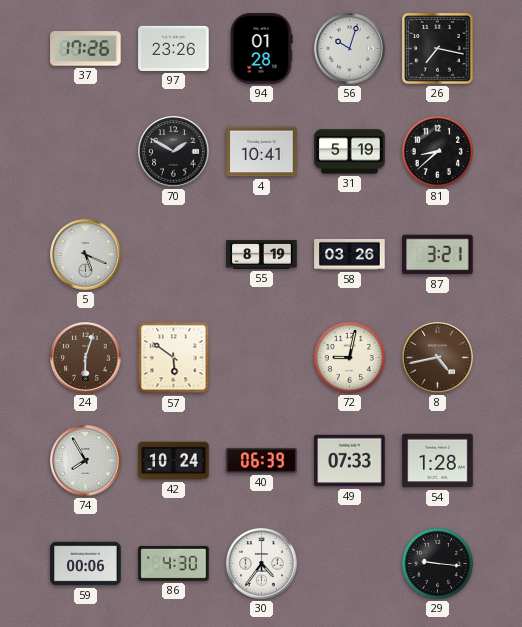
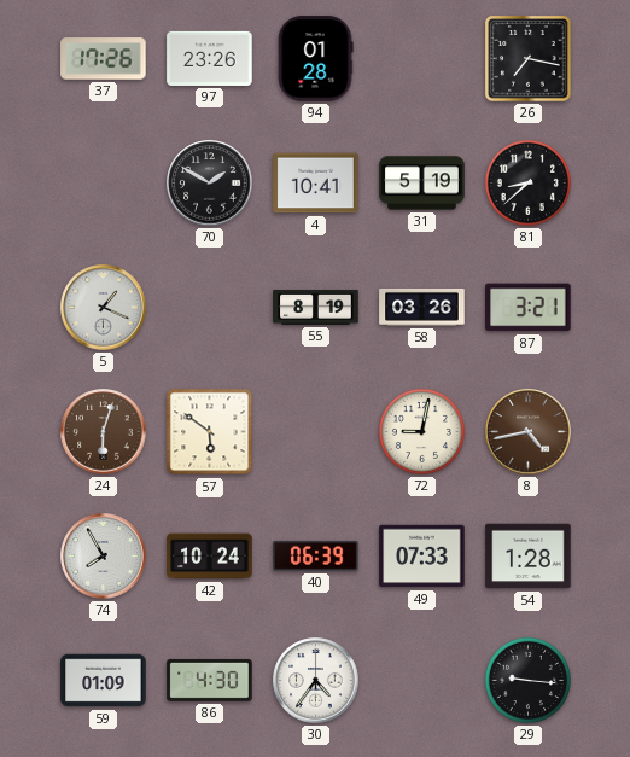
56: 10:03 -> none
5: 5:19 -> 1:19
59: 00:06 -> 01:09
